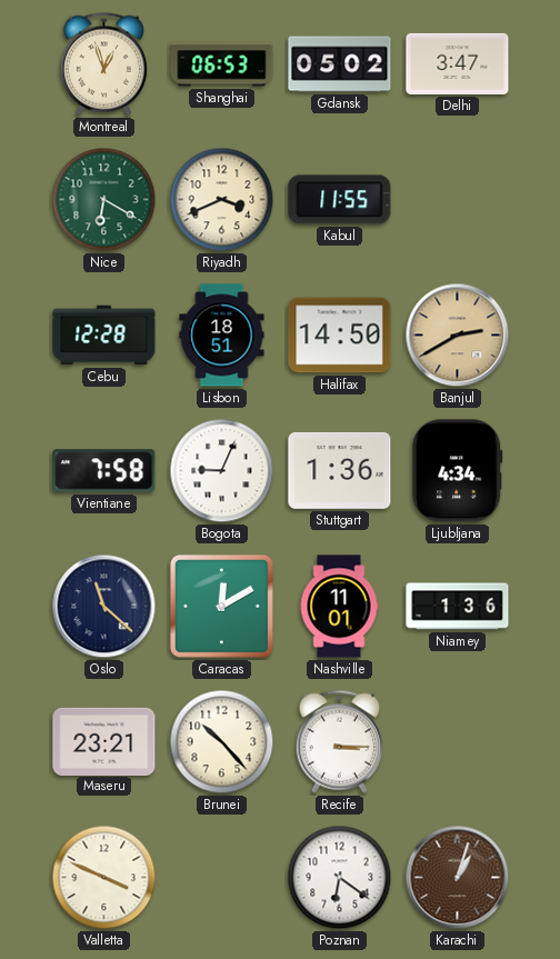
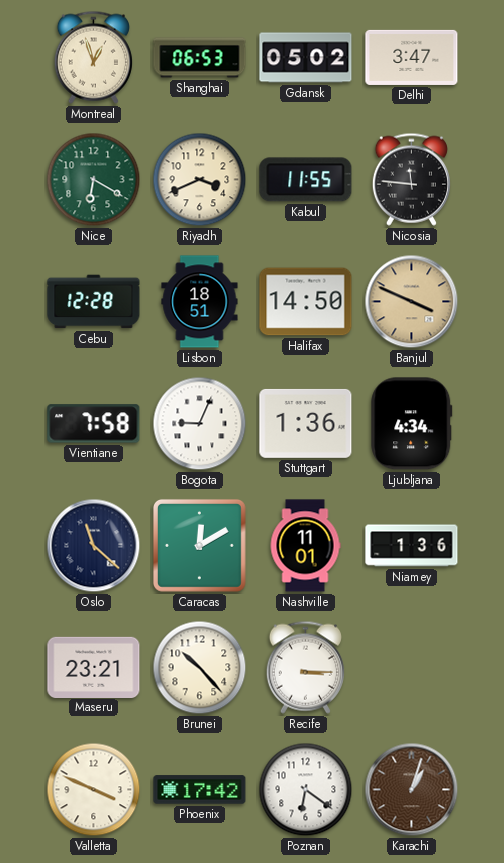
Nicosia: none -> 11:46
Banjul: 2:40 -> 3:49
Phoenix: none -> 17:42
